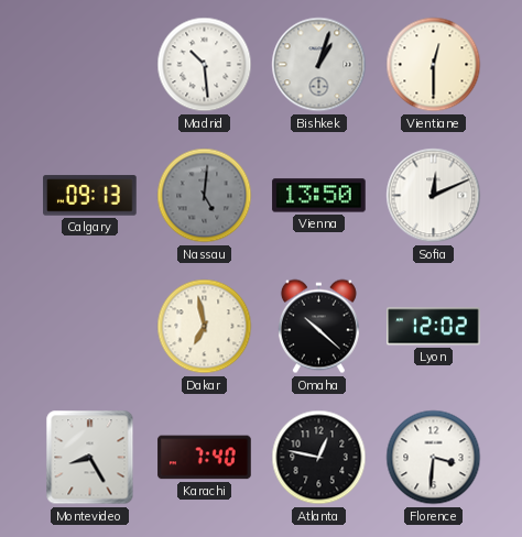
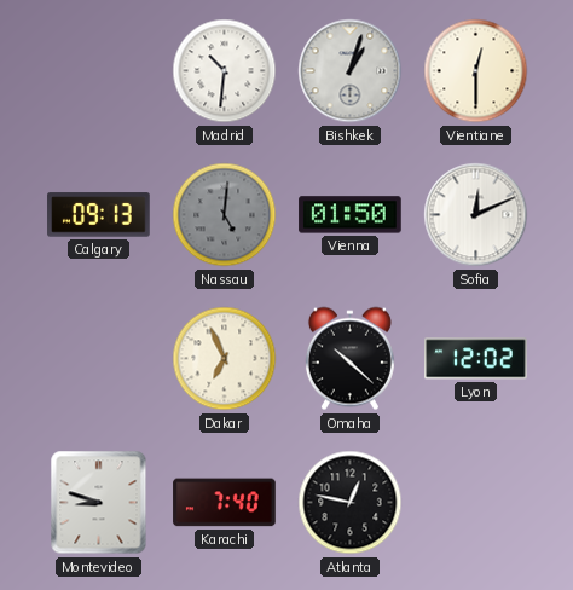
Madrid: 10:29 -> 10:31
Vienna: 13:50 -> 01:50
Dakar: 6:58 -> 6:56
Montevideo: 8:25 -> 8:48
Florence: 3:31 -> none
